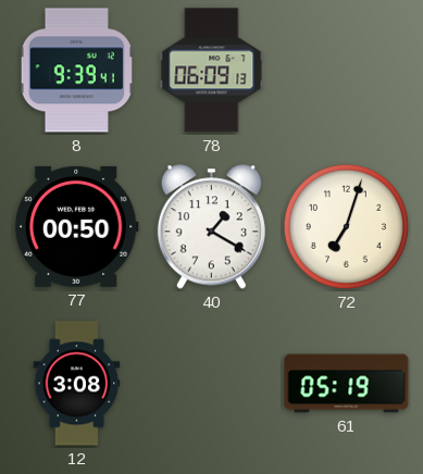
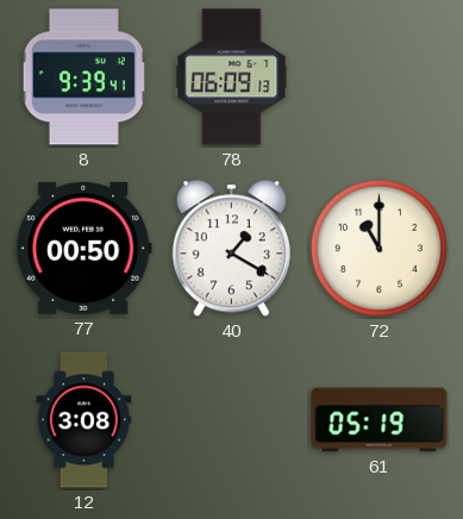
72: 7:03 -> 11:00
